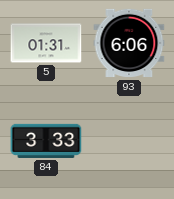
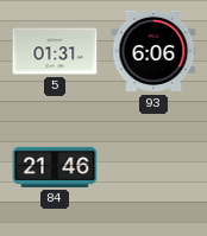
84: 3:33 -> 21:46
